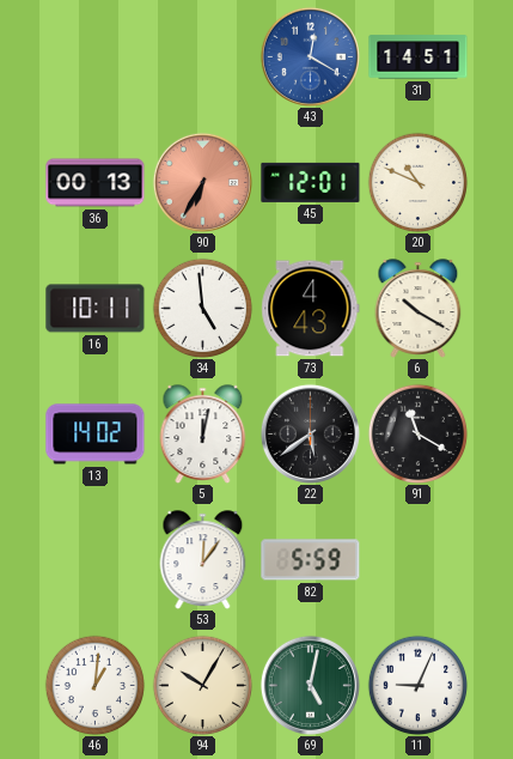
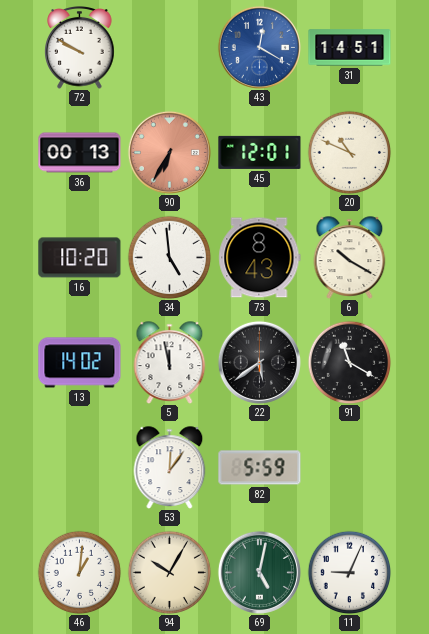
72: none -> 9:50
16: 10:11 -> 10:20
73: 4:43 -> 8:43
5: 12:02 -> 11:58
